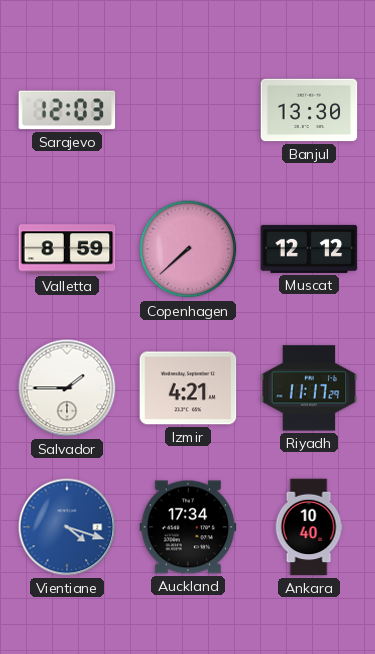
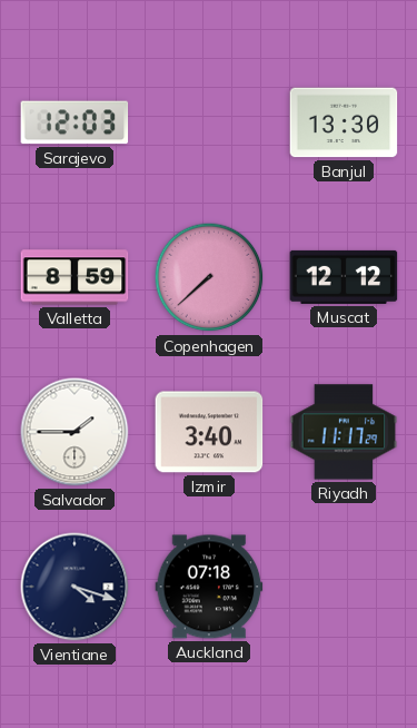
Izmir: 4:21 -> 3:40
Vientiane dial: blue -> navy
Auckland: 17:34 -> 07:18
Ankara: 10:40 -> none
